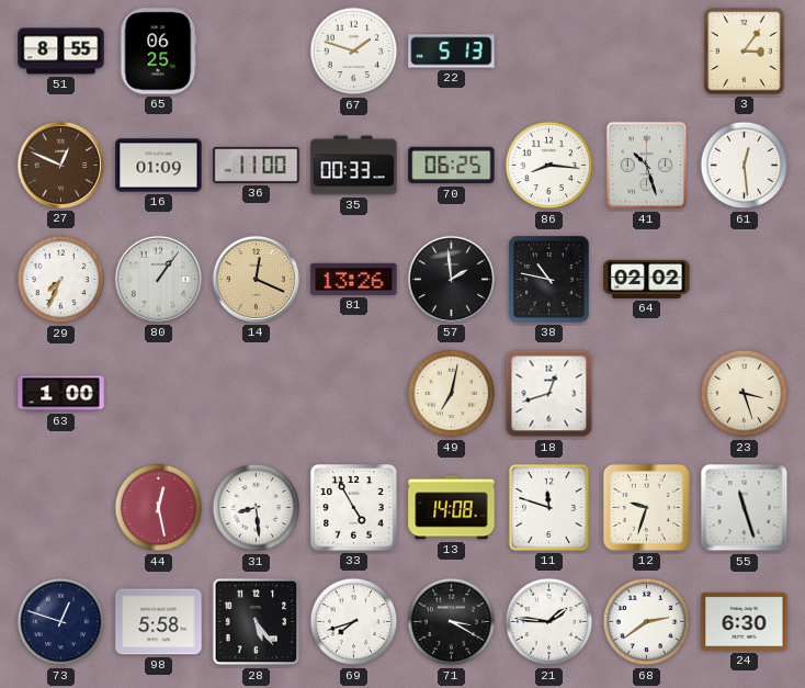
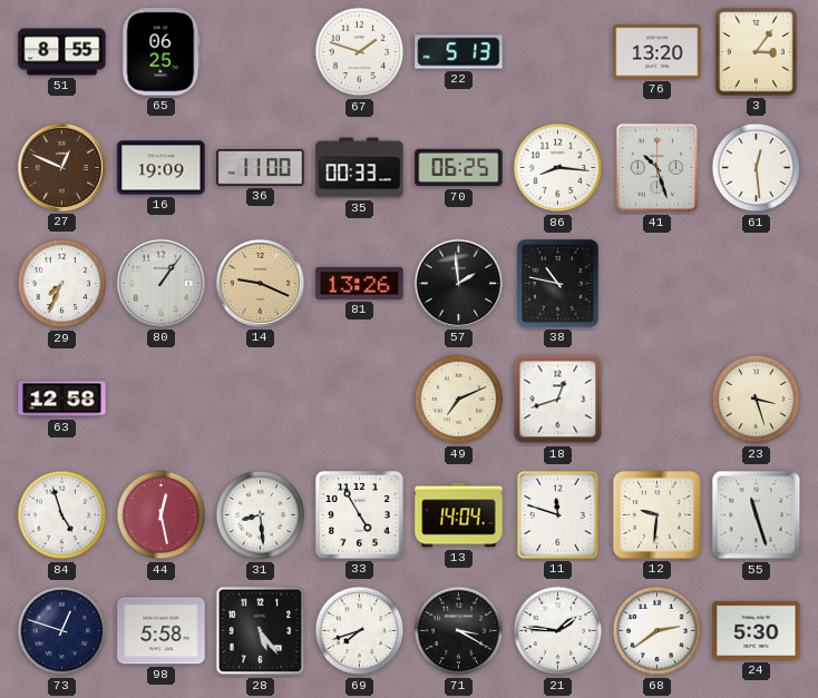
76: none -> 13:20
16: 01:09 -> 19:09
14: 12:19 -> 9:19
64: 02:02 -> none
63: 1:00 -> 12:58
49: 7:02 -> 7:11
84: none -> 4:57
13: 14:08 -> 14:04
12: 9:33 -> 9:31
24: 6:30 -> 5:30
